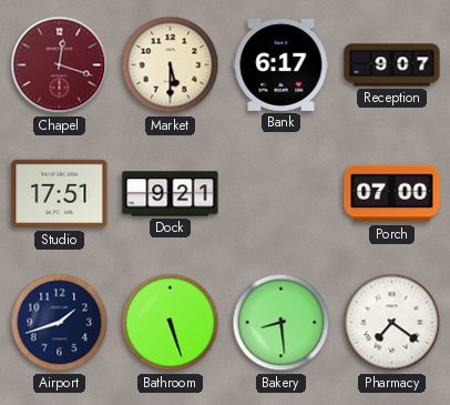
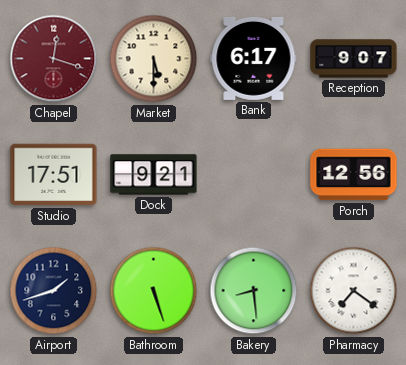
Porch: 07:00 -> 12:56
